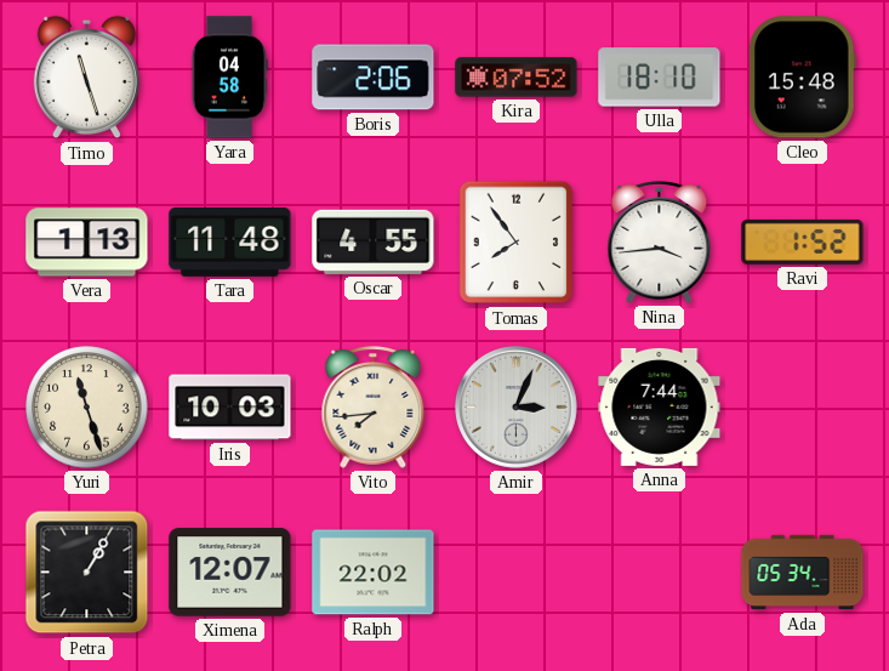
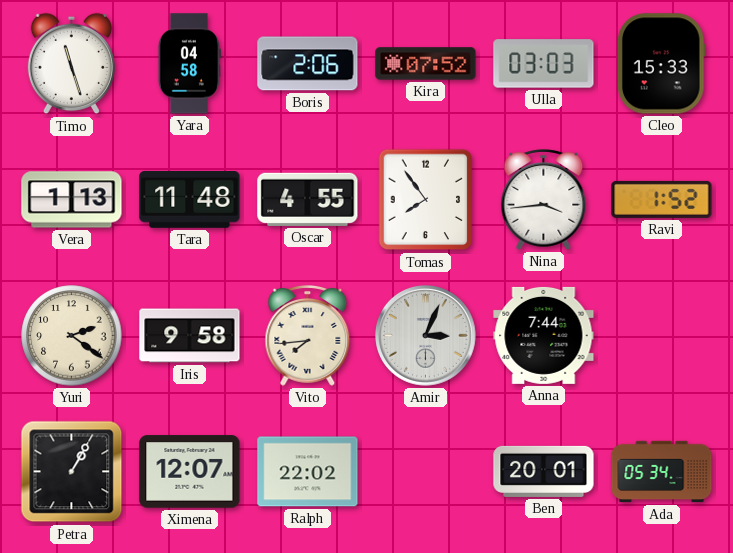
Ulla: 18:10 -> 03:03
Cleo: 15:48 -> 15:33
Yuri: 11:27 -> 2:21
Iris: 10:03 -> 9:58
Ben: none -> 20:01
